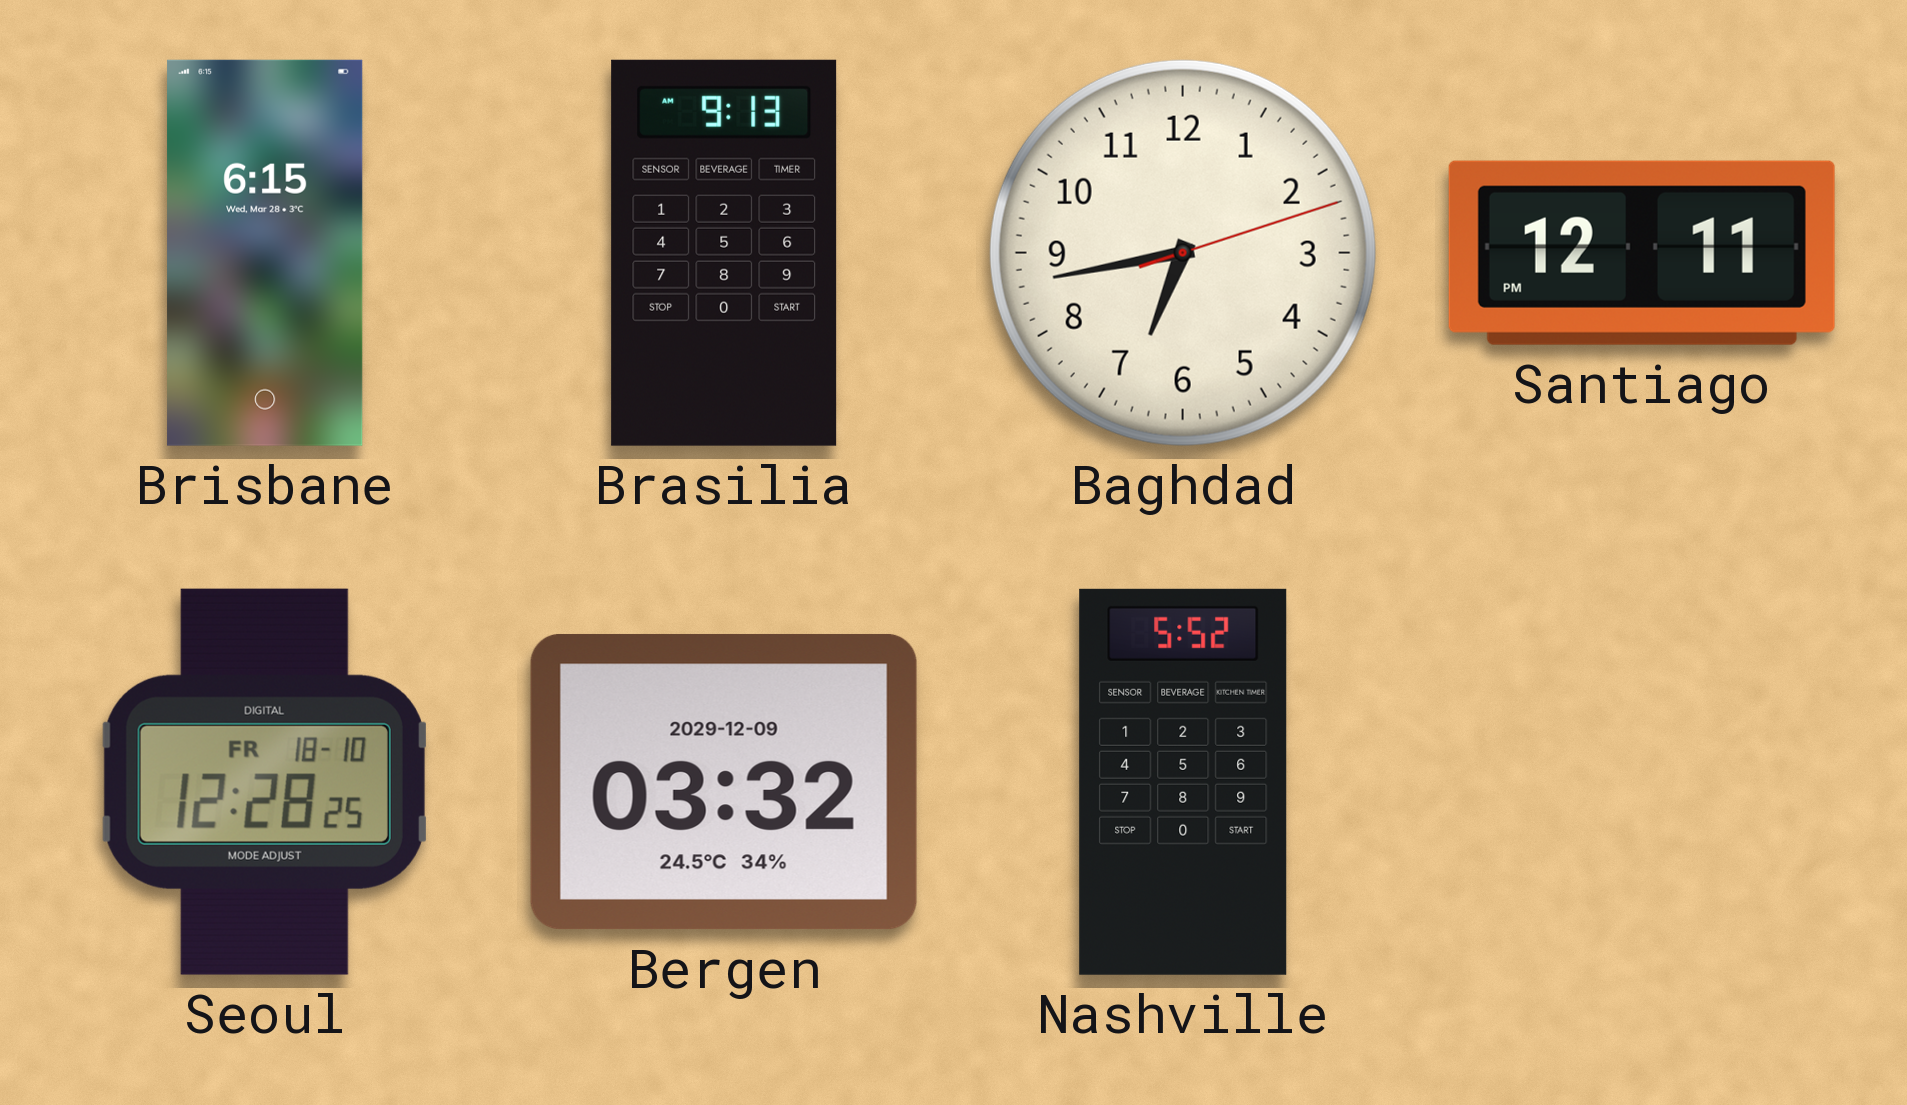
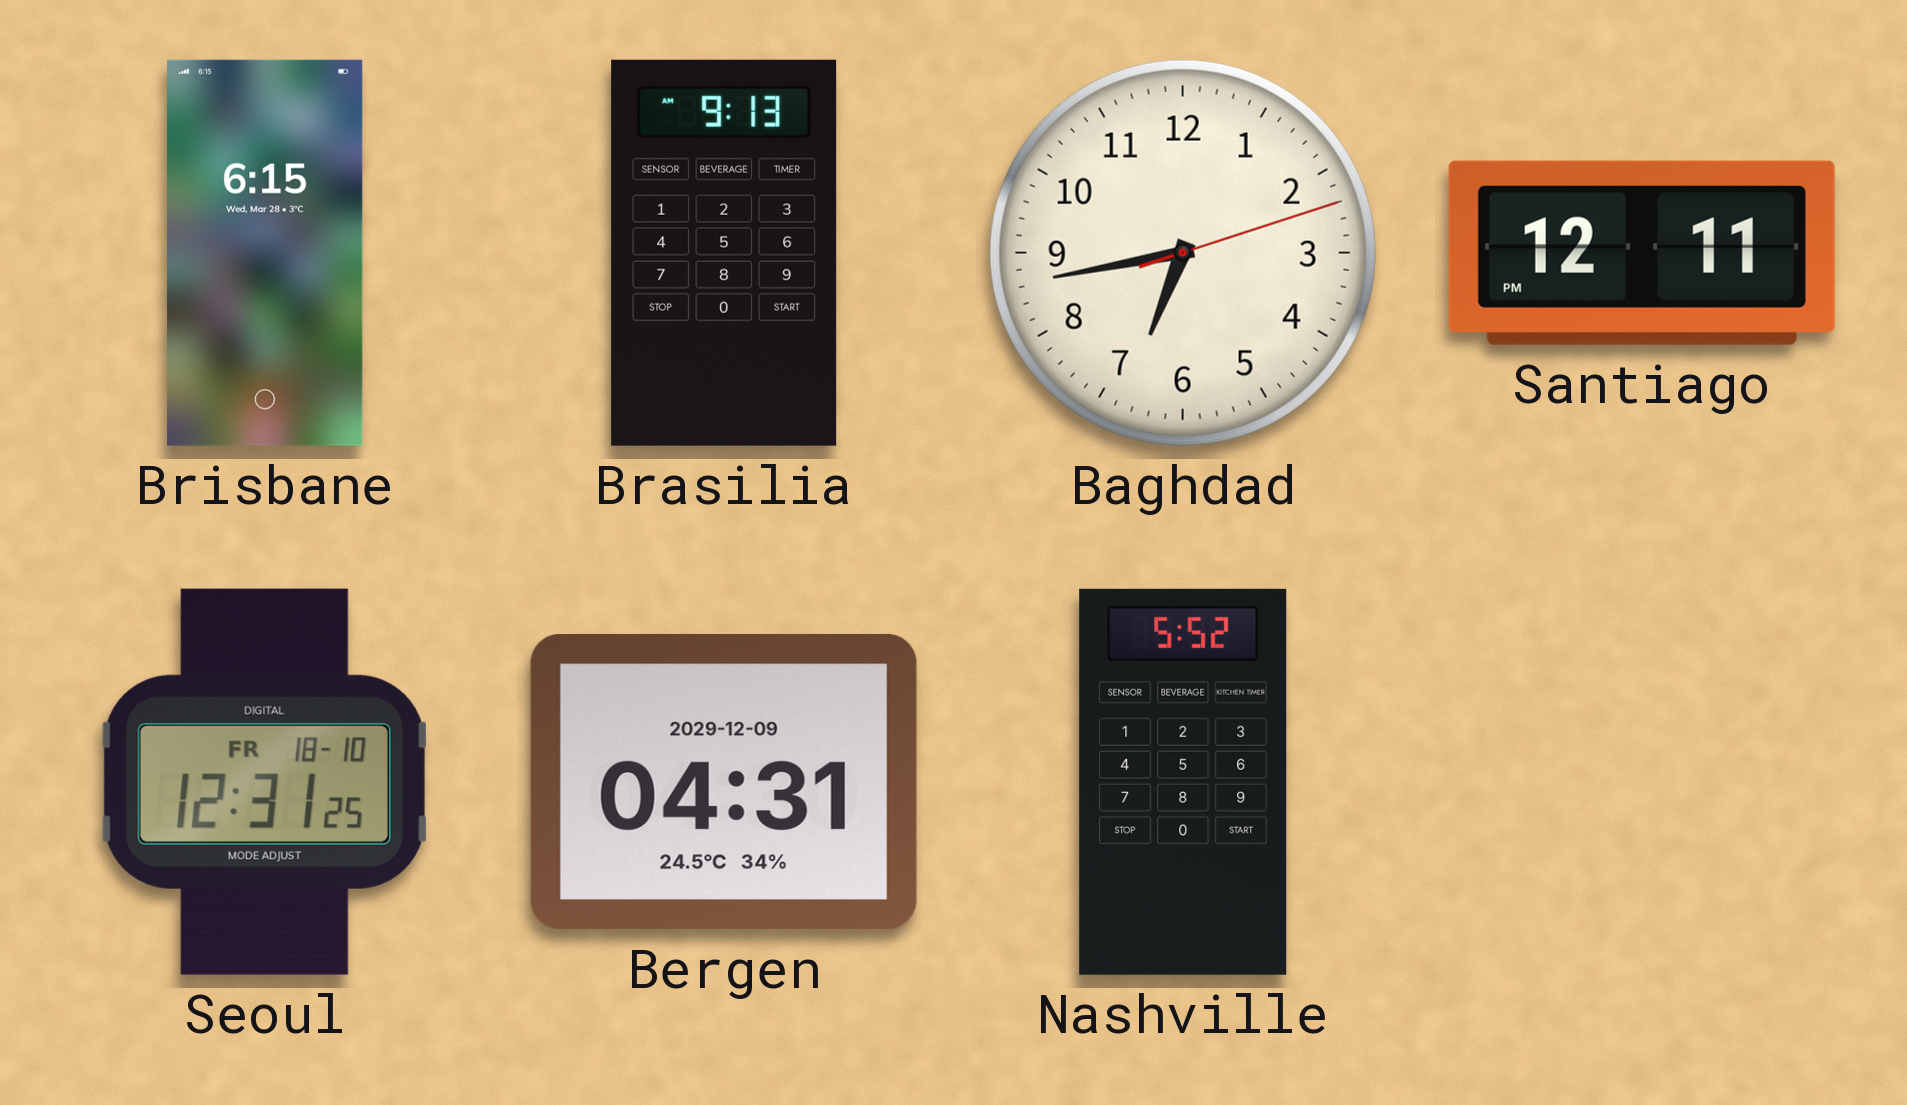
Seoul: 12:28 -> 12:31
Bergen: 03:32 -> 04:31
